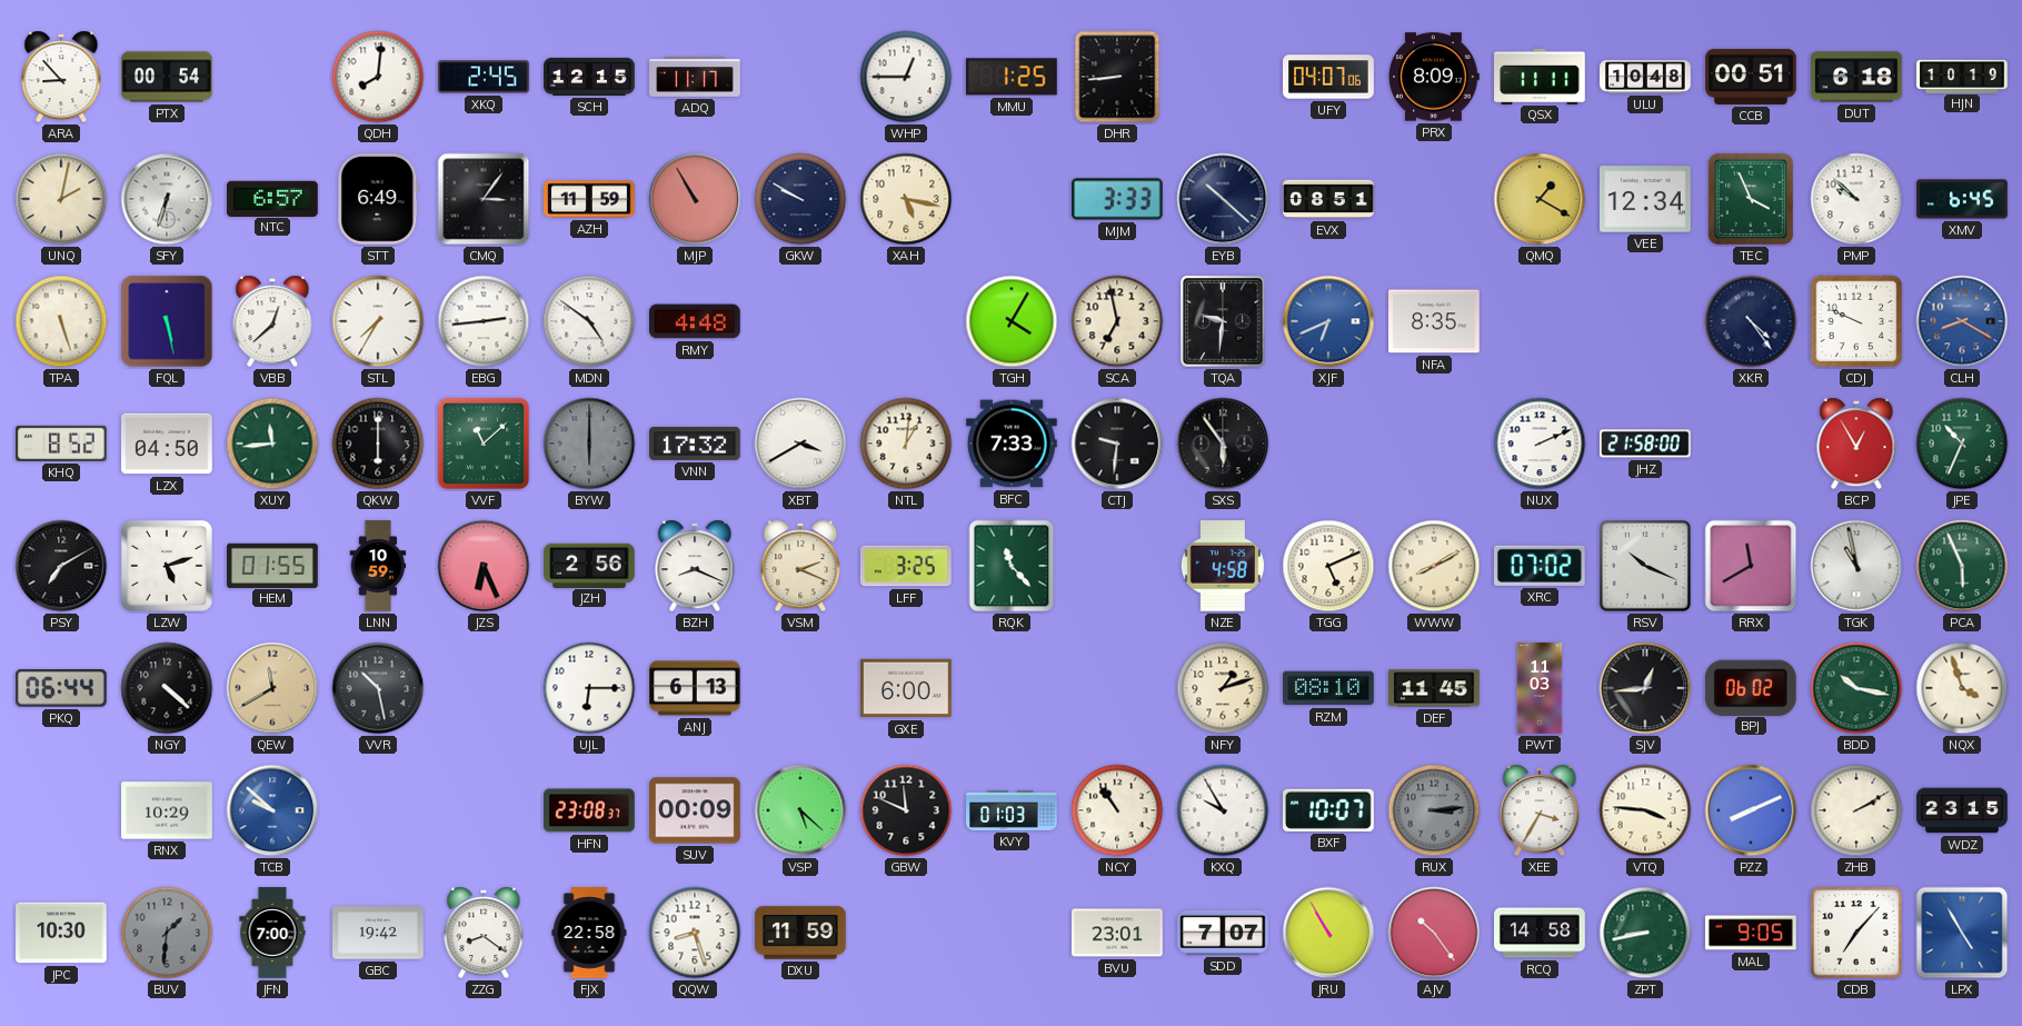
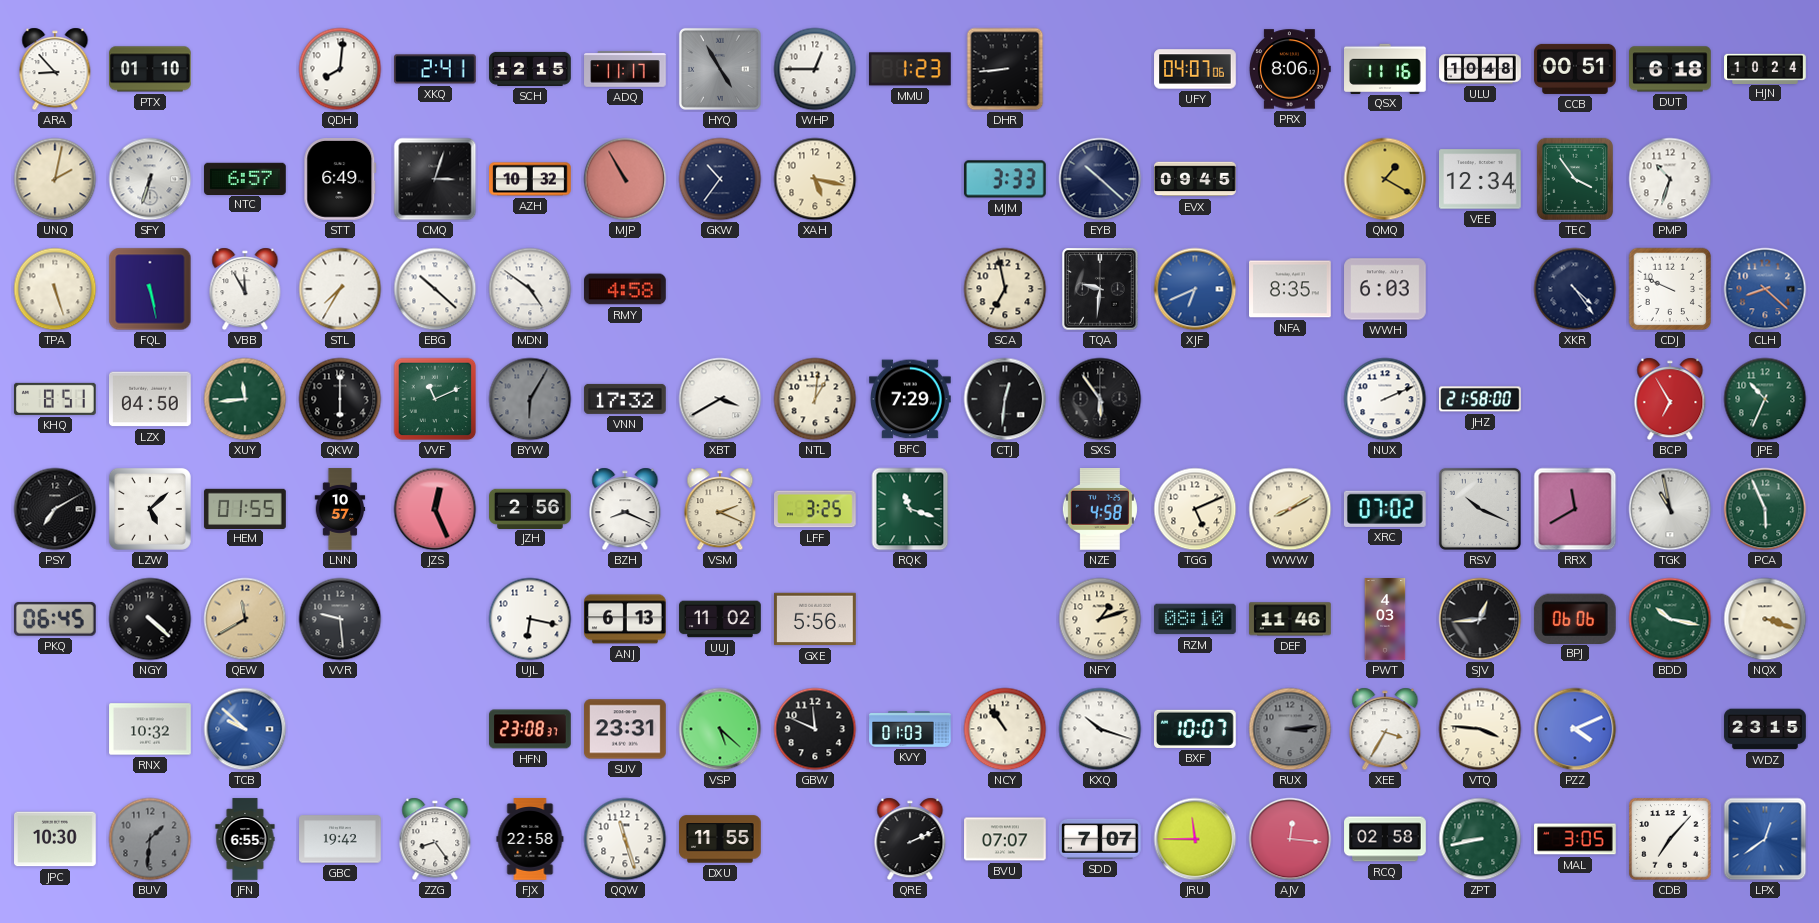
PTX: 00:54 -> 01:10
XKQ: 2:45 -> 2:41
HYQ: none -> 4:55
MMU: 1:25 -> 1:23
PRX: 8:09 -> 8:06
QSX: 11:11 -> 11:16
HJN: 10:19 -> 10:24
CMQ: 3:06 -> 3:03
AZH: 11:59 -> 10:32
GKW: 9:50 -> 10:36
EVX: 08:51 -> 09:45
TEC: 3:56 -> 3:54
PMP: 9:52 -> 10:33
XMV: 6:45 -> none
VBB: 12:38 -> 11:55
EBG: 2:44 -> 10:22
RMY: 4:48 -> 4:58
TGH: 4:05 -> none
WWH: none -> 6:03
CLH: 8:20 -> 8:22
KHQ: 8:52 -> 8:51
VVF: 11:08 -> 11:11
BYW: 6:00 -> 6:05
BFC: 7:33 -> 7:29
CTJ: 9:31 -> 12:31
BCP: 12:55 -> 6:55
LZW: 5:12 -> 5:08
LNN: 10:59 -> 10:57
JZS: 6:26 -> 12:26
RQK: 11:23 -> 11:18
PKQ: 06:44 -> 06:45
VVR: 10:28 -> 9:29
UJL: 6:15 -> 6:17
UUJ: none -> 11:02
GXE: 6:00 -> 5:56
DEF: 11:45 -> 11:46
PWT: 11:03 -> 4:03
BPJ: 06:02 -> 06:06
NQX: 3:57 -> 3:18
RNX: 10:29 -> 10:32
SUV: 00:09 -> 23:31
KXQ: 9:55 -> 10:18
PZZ: 8:11 -> 4:11
ZHB: 2:10 -> none
JFN: 7:00 -> 6:55
ZZG: 8:21 -> 8:24
QQW: 8:27 -> 11:27
DXU: 11:59 -> 11:55
QRE: none -> 2:11
BVU: 23:01 -> 07:07
JRU: 10:55 -> 11:45
AJV: 10:24 -> 12:16
RCQ: 14:58 -> 02:58
MAL: 9:05 -> 3:05
LPX: 4:55 -> 12:39
